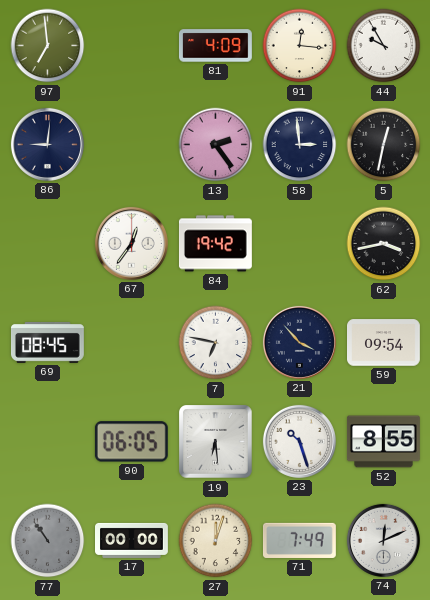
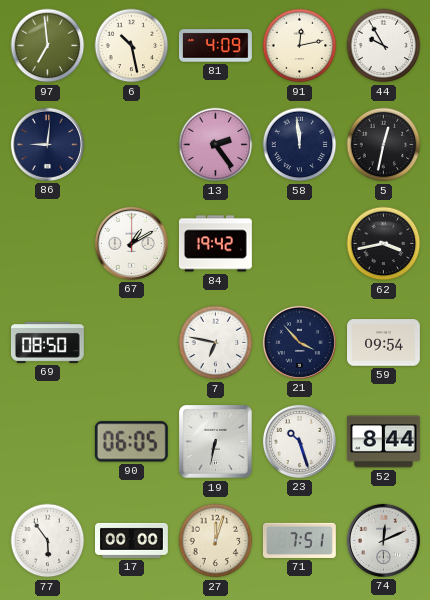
6: none -> 10:28
91: 12:16 -> 12:13
58: 2:59 -> 11:59
67: 12:36 -> 1:10
69: 08:45 -> 08:50
19: 6:29 -> 6:32
52: 8:55 -> 8:44
77: 10:54 -> 5:54
77 dial: grey -> white
71: 7:49 -> 7:51
